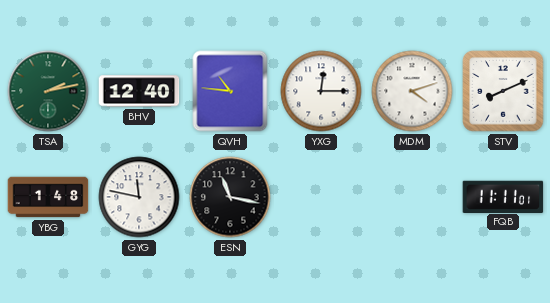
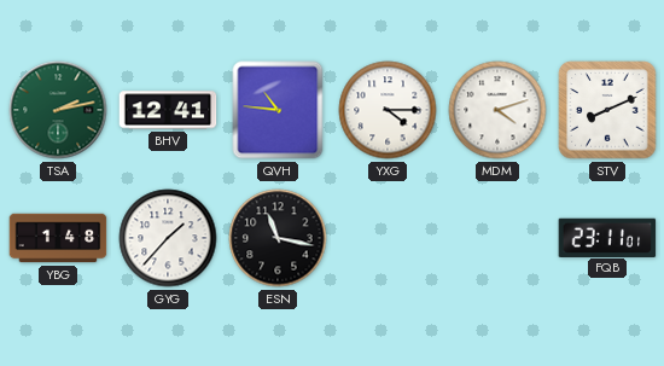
BHV: 12:40 -> 12:41
YXG: 12:15 -> 4:15
GYG: 11:47 -> 1:37
FQB: 11:11 -> 23:11
